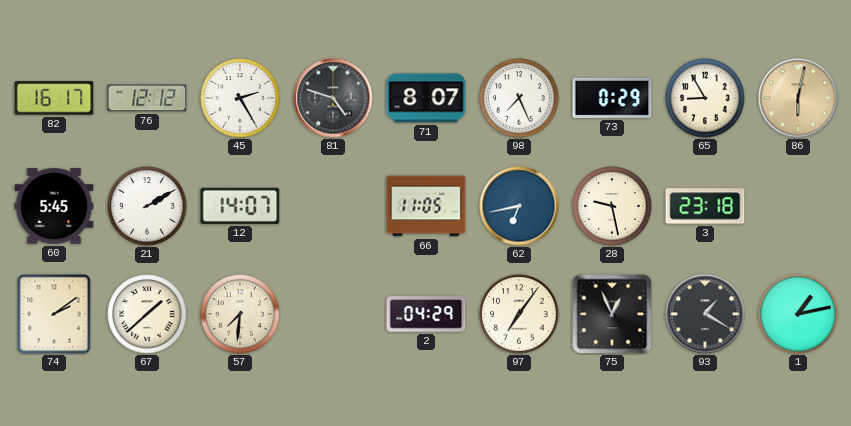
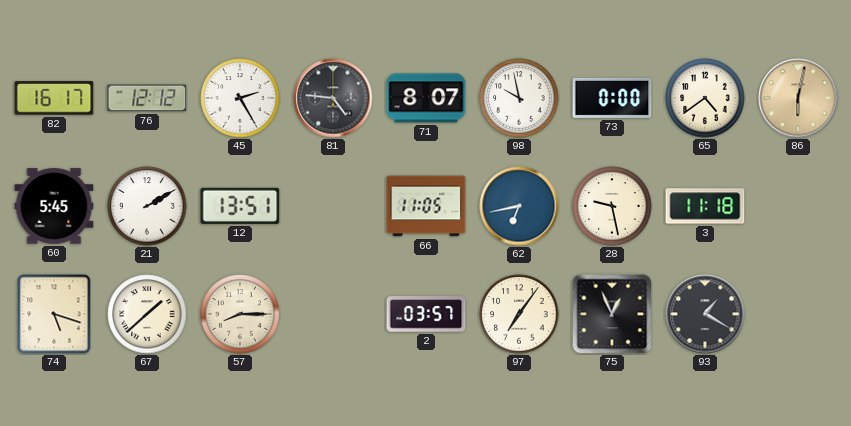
81: 4:48 -> 4:46
98: 7:26 -> 9:58
73: 0:29 -> 0:00
65: 8:55 -> 4:39
12: 14:07 -> 13:51
3: 23:18 -> 11:18
74: 2:09 -> 5:18
57: 7:31 -> 8:15
2: 04:29 -> 03:57
1: 1:13 -> none
